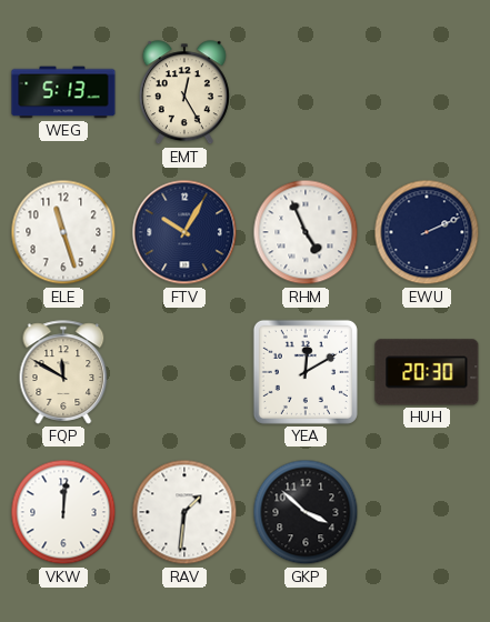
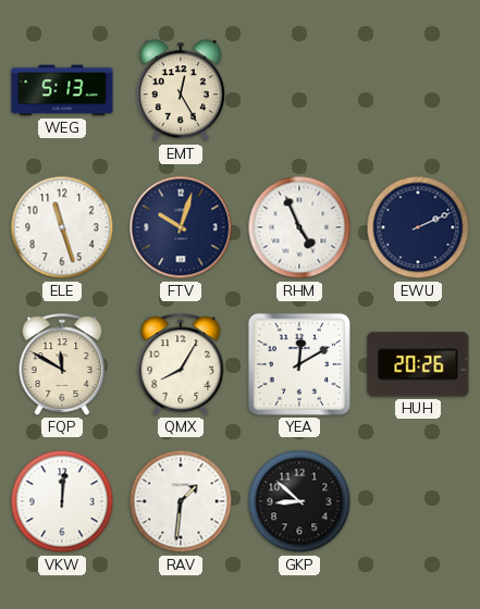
FTV: 10:05 -> 10:03
QMX: none -> 8:05
HUH: 20:30 -> 20:26
GKP: 3:52 -> 8:52
